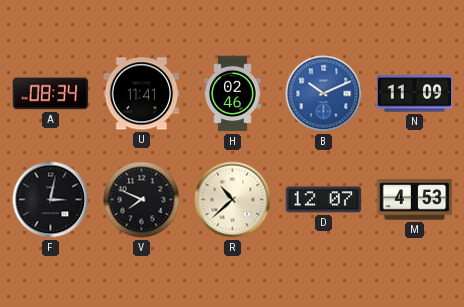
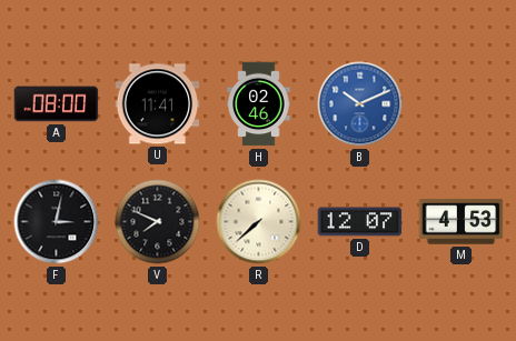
A: 08:34 -> 08:00
N: 11:09 -> none
R: 10:38 -> 7:38
